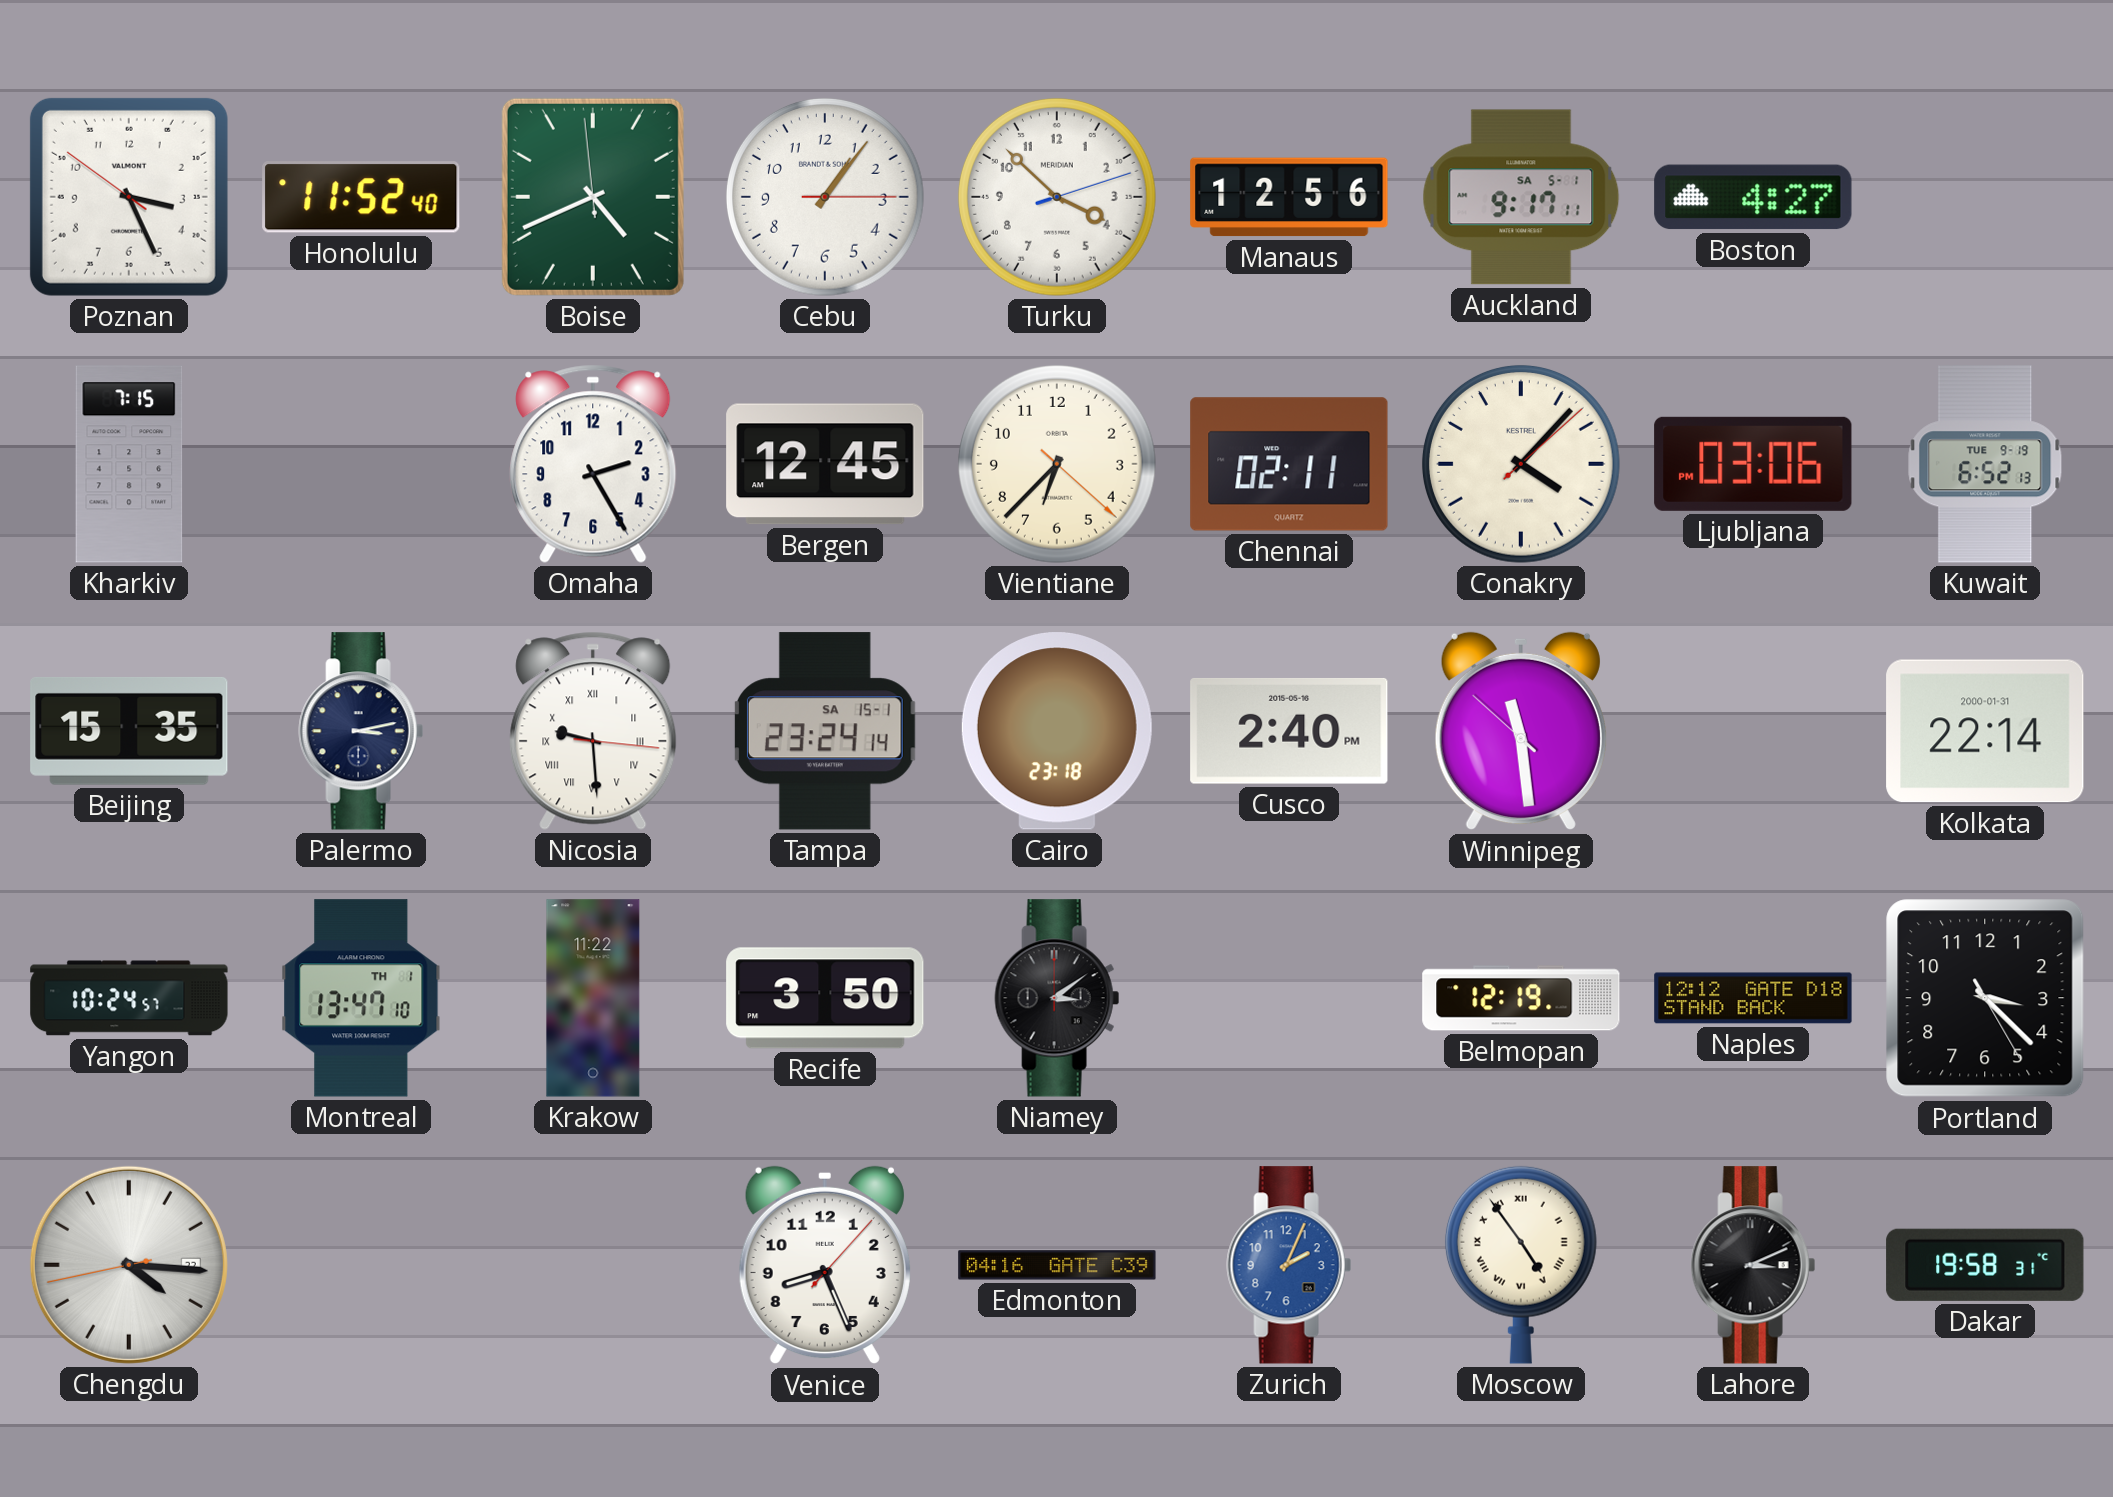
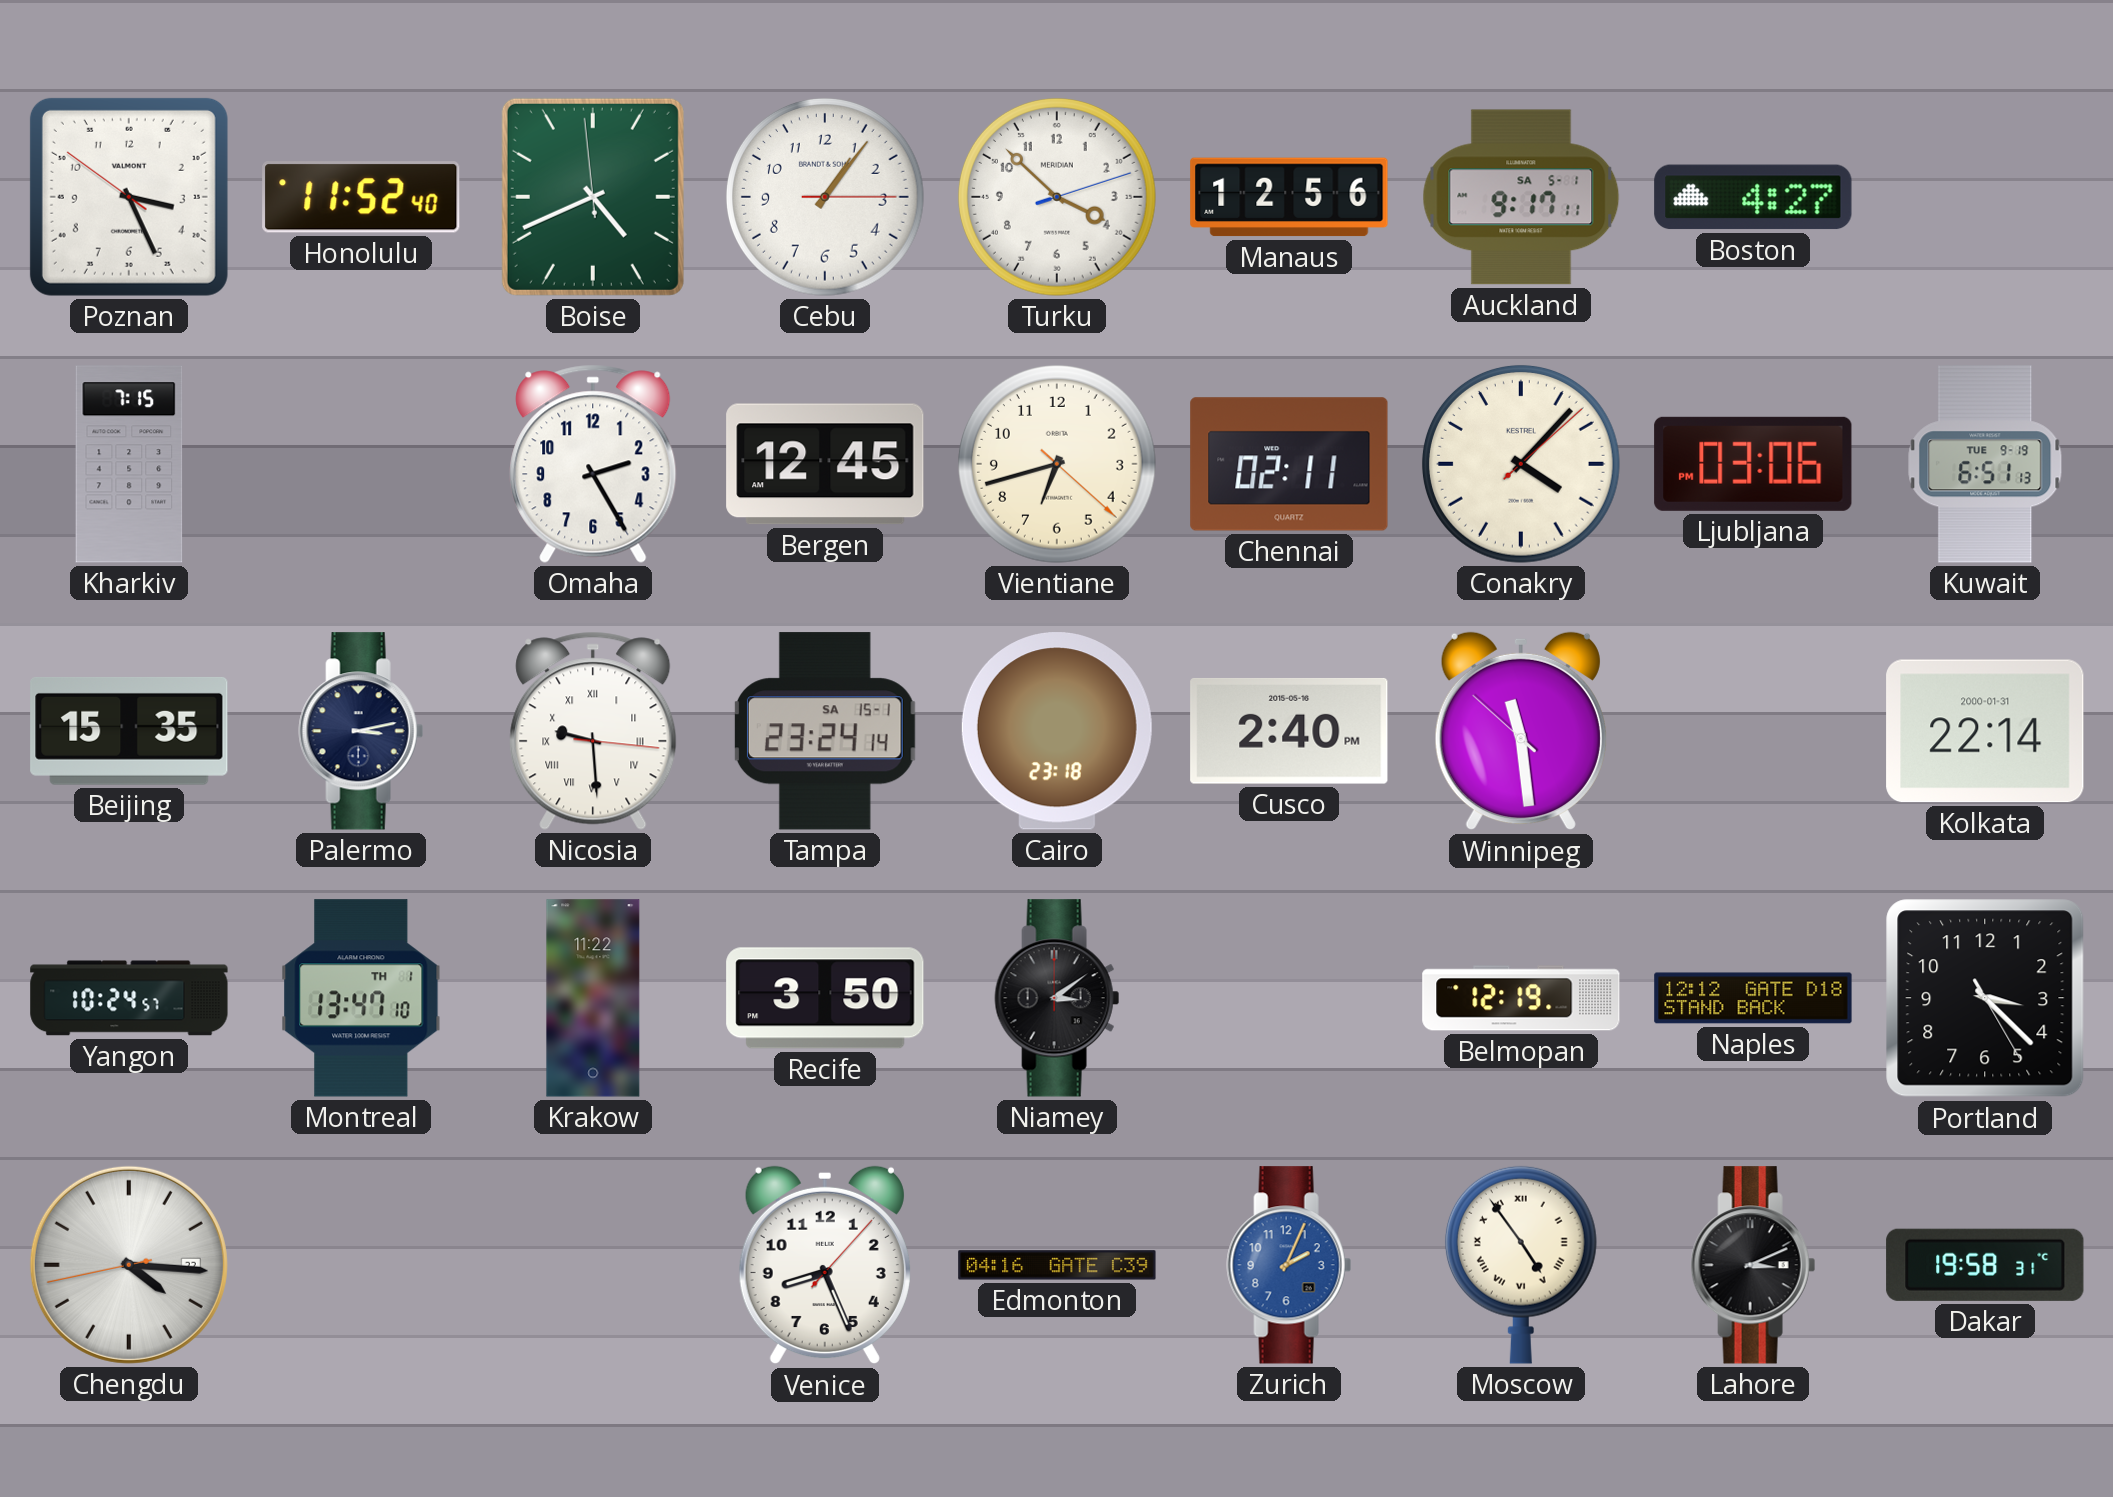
Vientiane: 6:37 -> 6:42
Kuwait: 6:52 -> 6:51
